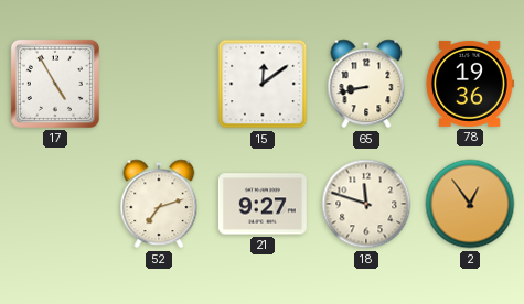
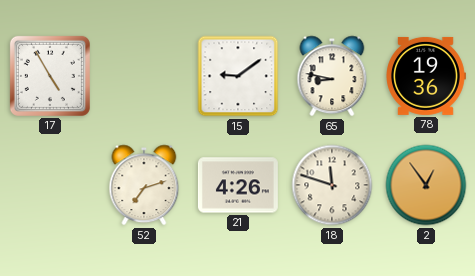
15: 12:09 -> 9:09
65: 8:43 -> 8:47
21: 9:27 -> 4:26
